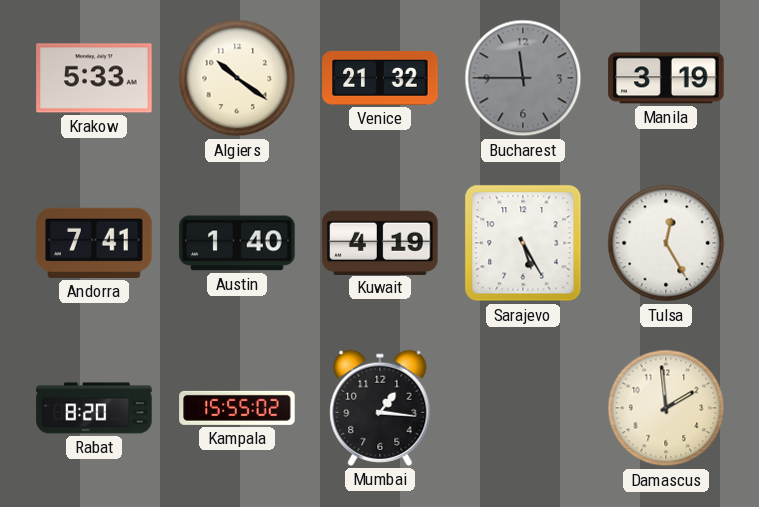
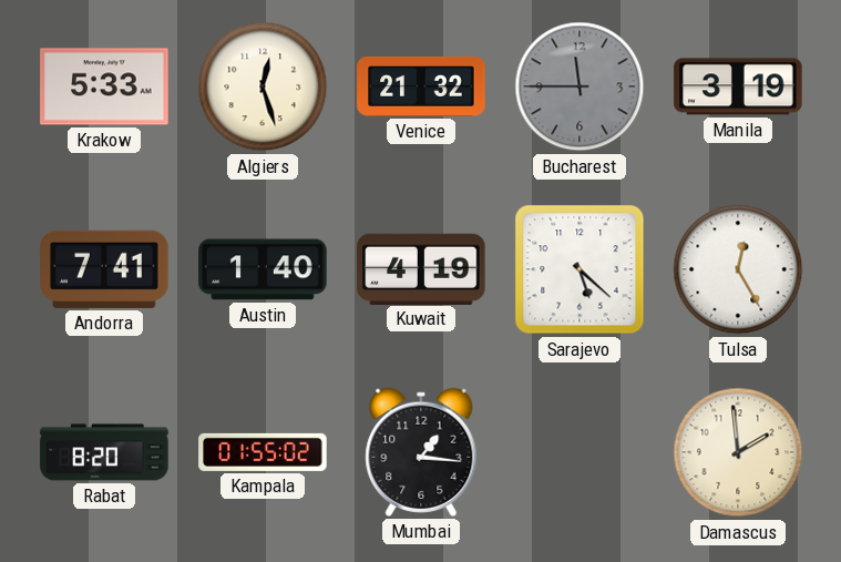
Algiers: 10:21 -> 12:27
Sarajevo: 5:25 -> 5:22
Kampala: 15:55 -> 01:55
